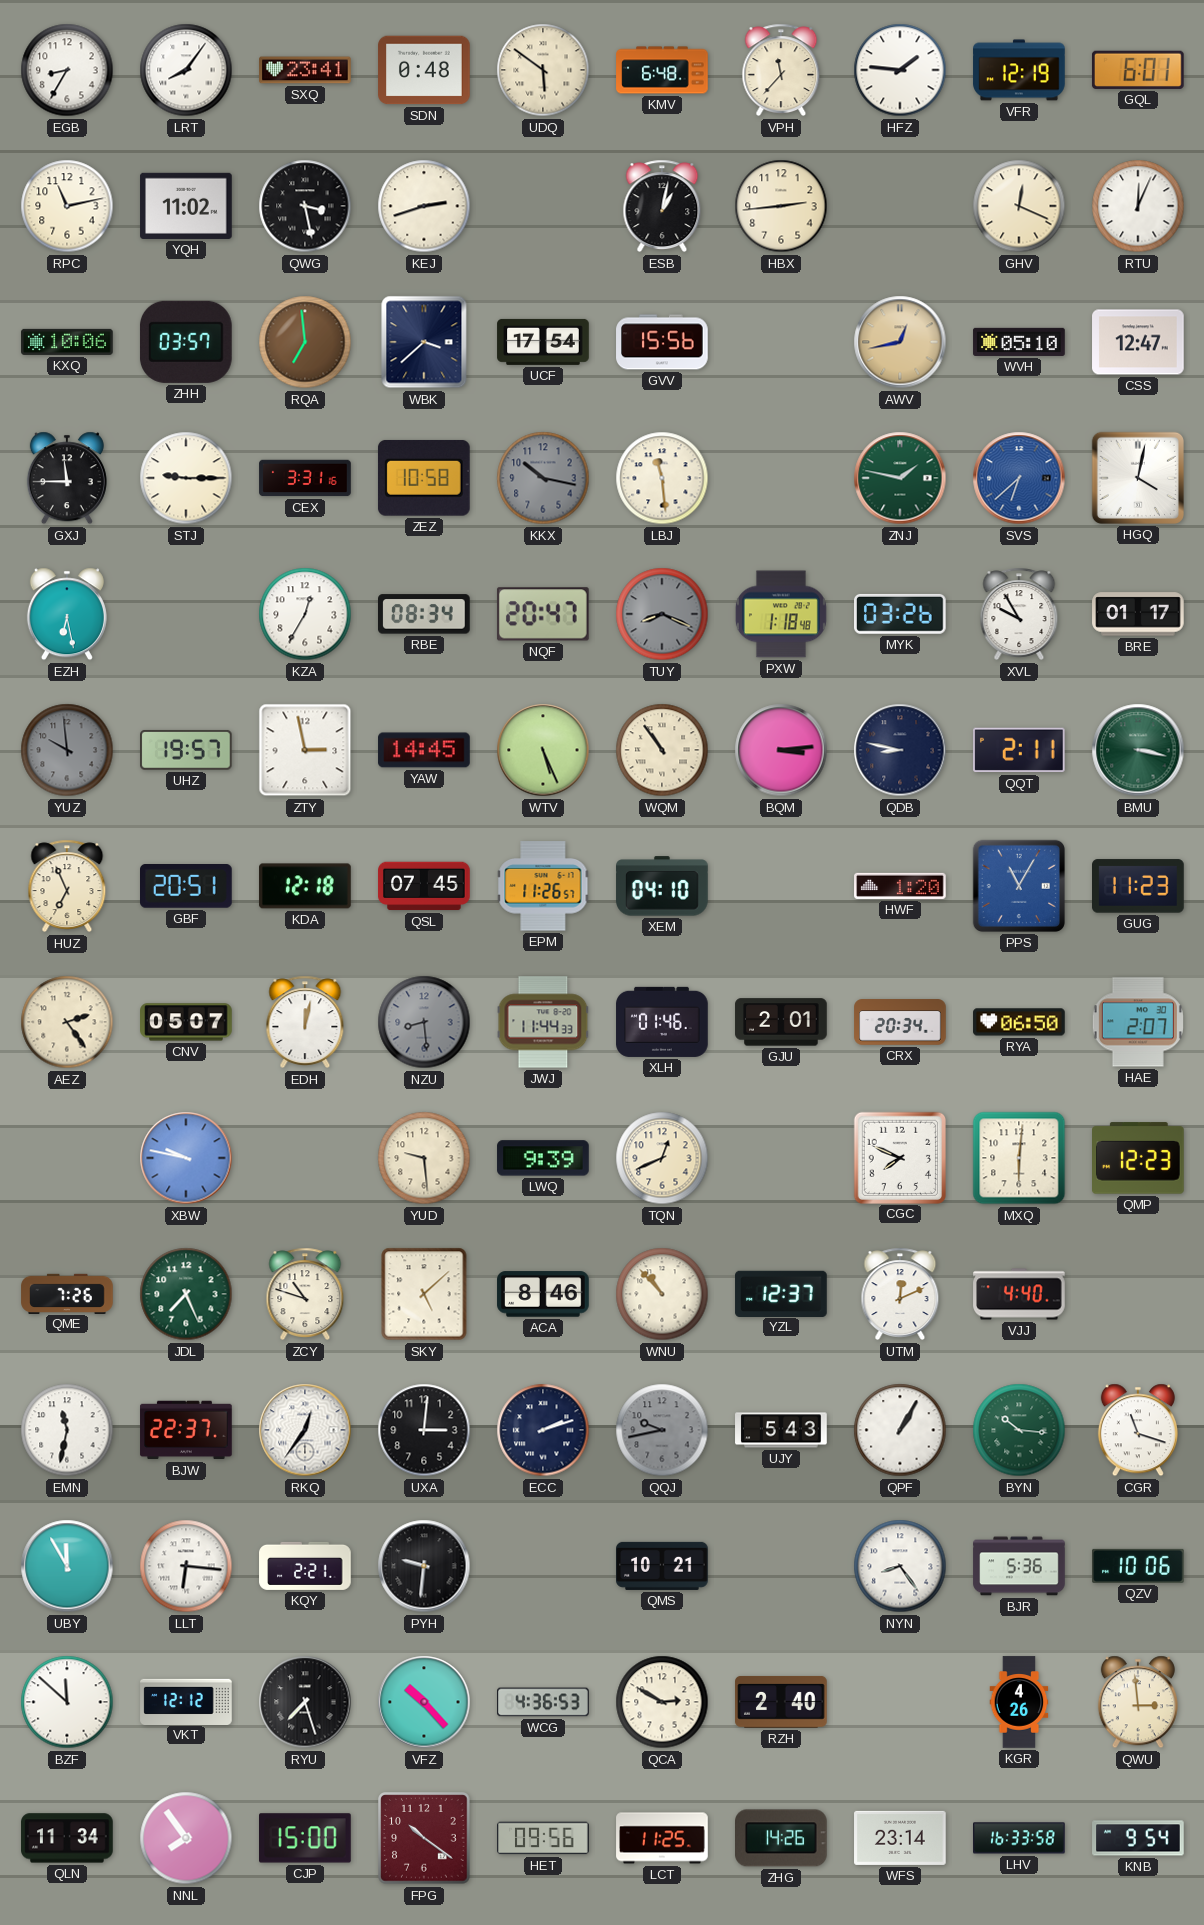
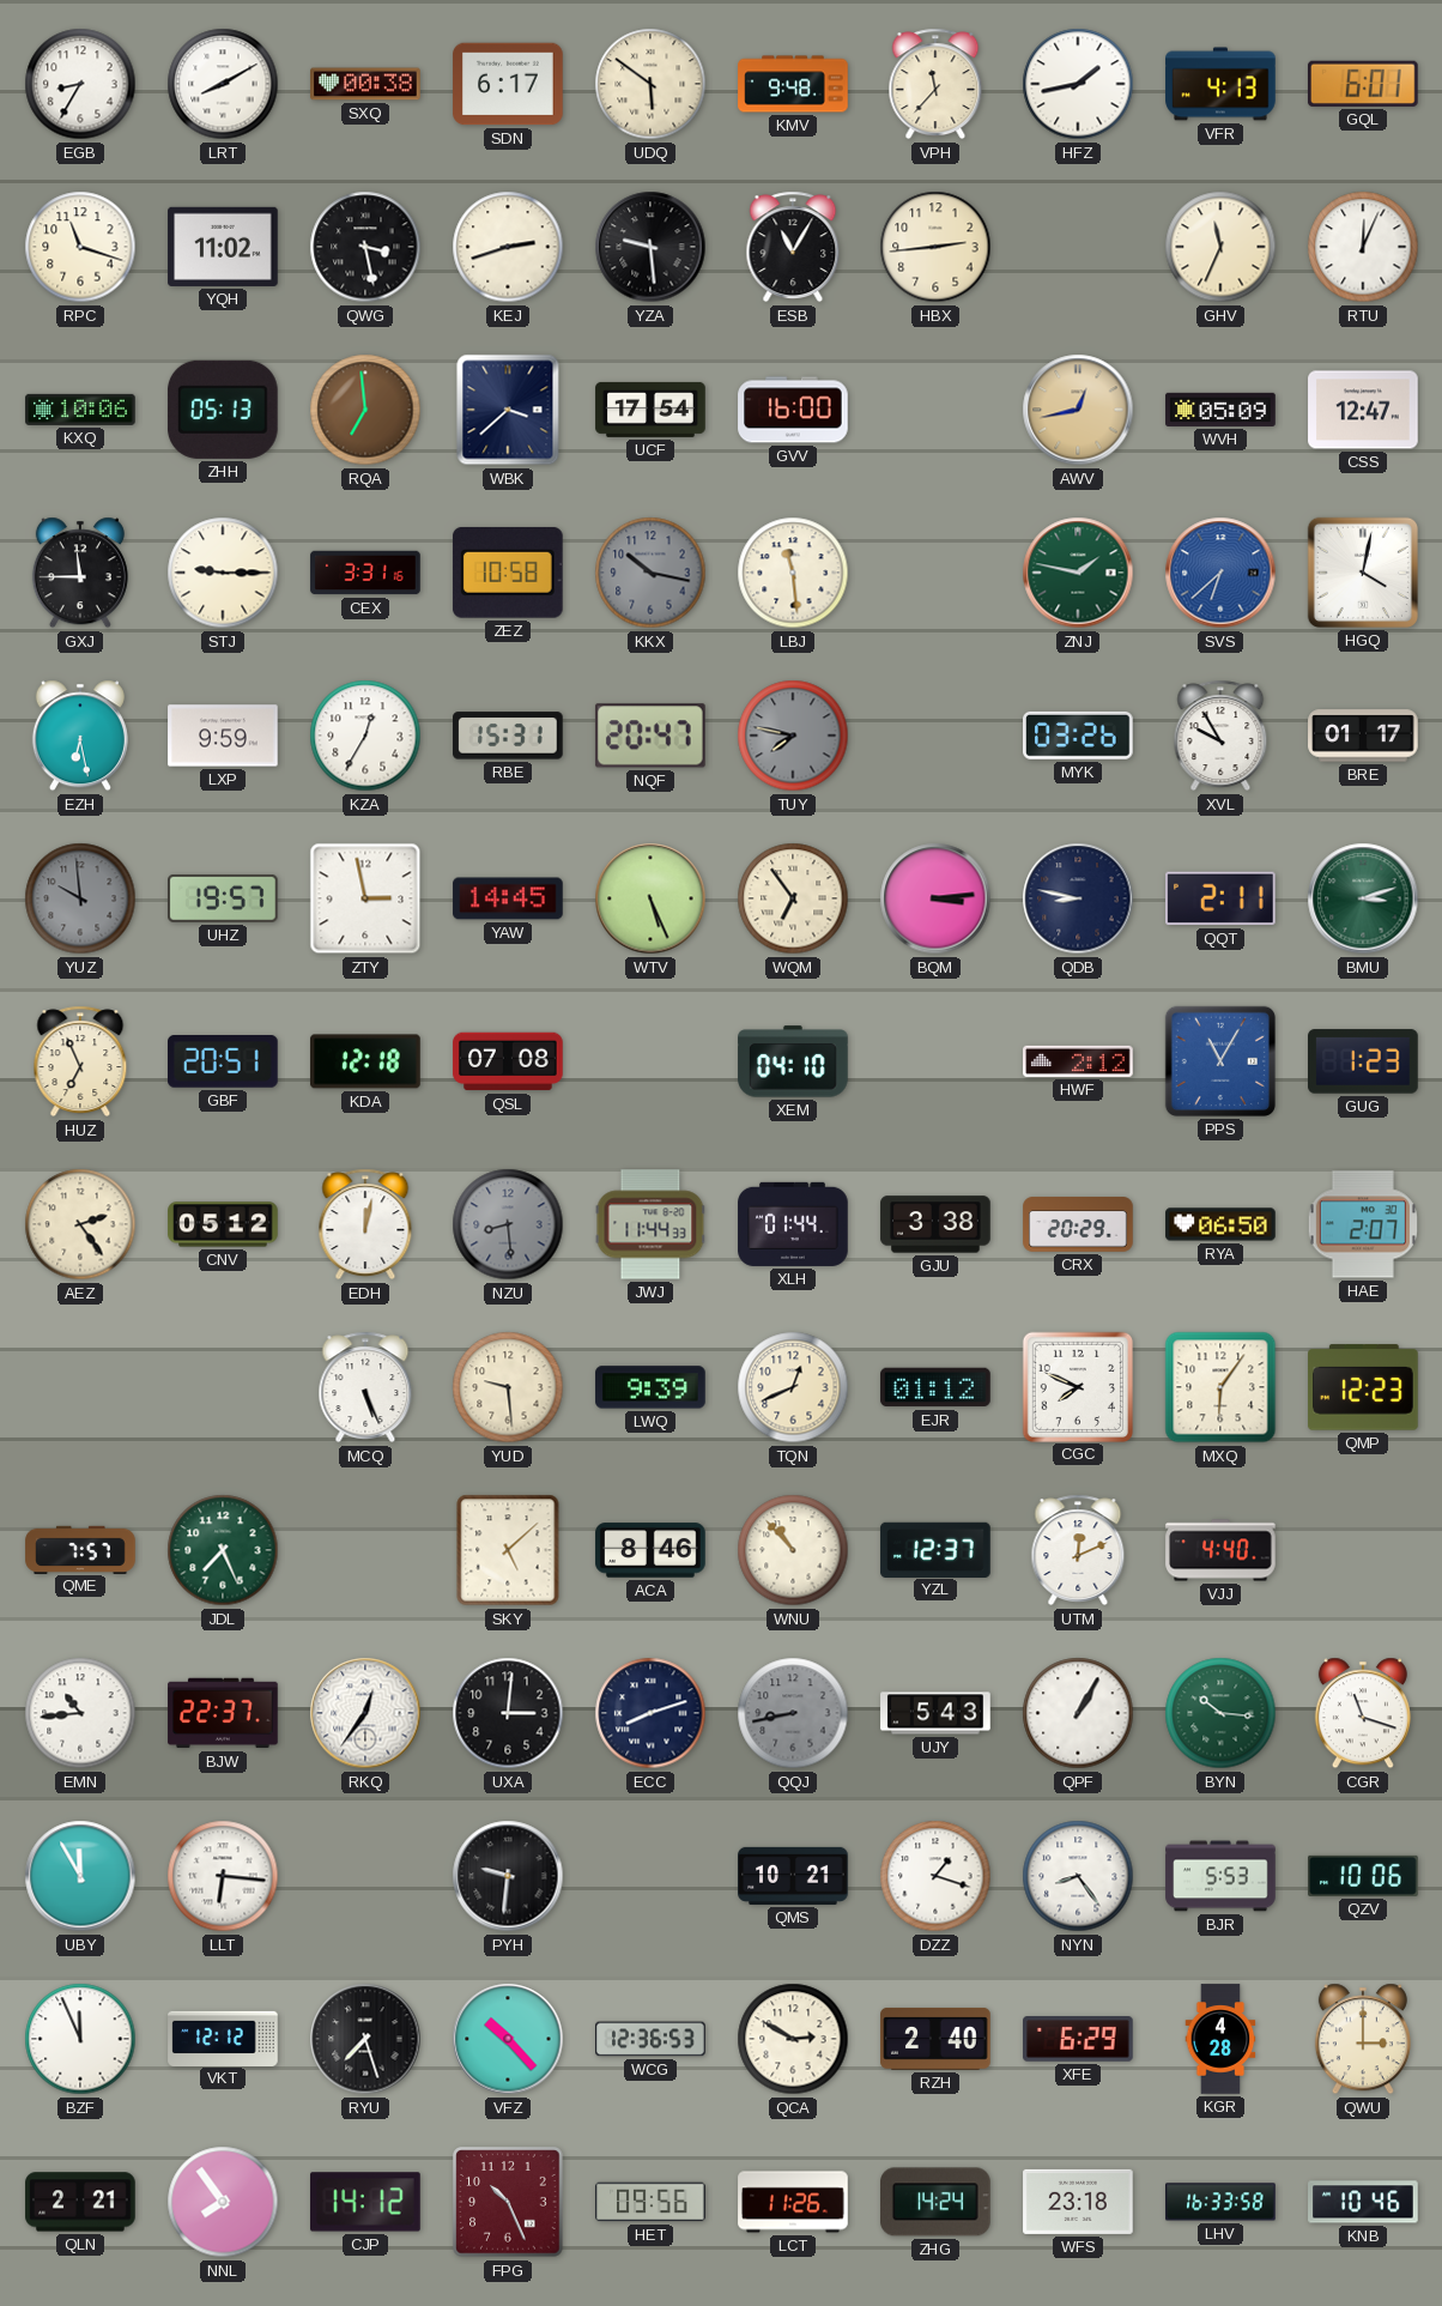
LRT: 8:06 -> 8:10
SXQ: 23:41 -> 00:38
SDN: 0:48 -> 6:17
KMV: 6:48 -> 9:48
HFZ: 1:46 -> 1:43
VFR: 12:19 -> 4:13
RPC: 11:13 -> 11:18
YZA: none -> 9:29
ESB: 1:02 -> 11:05
GHV: 12:19 -> 11:34
ZHH: 03:57 -> 05:13
GVV: 15:56 -> 16:00
WVH: 05:10 -> 05:09
LXP: none -> 9:59
RBE: 08:34 -> 15:31
TUY: 8:19 -> 7:47
PXW: 1:18 -> none
WQM: 10:54 -> 6:54
BMU: 3:17 -> 3:12
QSL: 07:45 -> 07:08
EPM: 11:26 -> none
HWF: 1:20 -> 2:12
GUG: 11:23 -> 1:23
CNV: 05:07 -> 05:12
XLH: 01:46 -> 01:44
GJU: 2:01 -> 3:38
CRX: 20:34 -> 20:29
XBW: 9:47 -> none
MCQ: none -> 5:26
EJR: none -> 01:12
MXQ: 6:01 -> 6:06
QME: 7:26 -> 7:57
ZCY: 10:48 -> none
EMN: 11:32 -> 10:44
ECC: 2:12 -> 8:12
QQJ: 9:43 -> 8:43
KQY: 2:21 -> none
DZZ: none -> 1:18
BJR: 5:36 -> 5:53
BZF: 11:52 -> 11:56
WCG: 4:36 -> 12:36
XFE: none -> 6:29
KGR: 4:26 -> 4:28
QWU: 2:59 -> 3:00
QLN: 11:34 -> 2:21
CJP: 15:00 -> 14:12
FPG: 10:21 -> 10:26
LCT: 11:25 -> 11:26
ZHG: 14:26 -> 14:24
WFS: 23:14 -> 23:18
KNB: 9:54 -> 10:46
